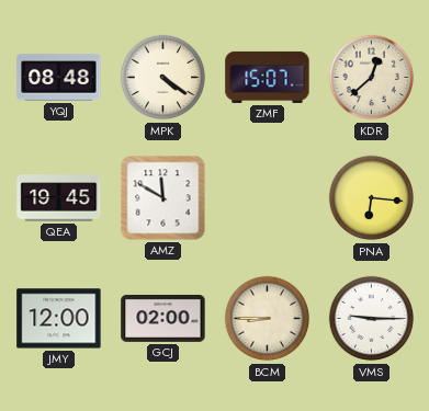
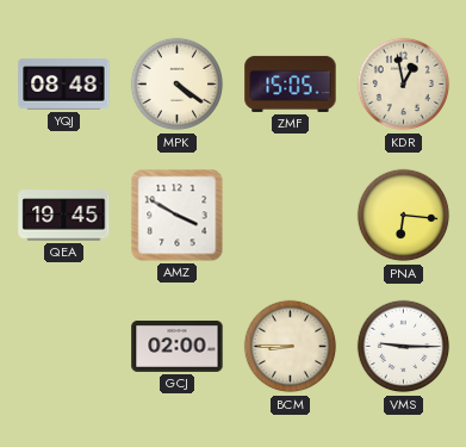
ZMF: 15:07 -> 15:05
KDR: 12:38 -> 12:58
AMZ: 11:50 -> 3:50
JMY: 12:00 -> none
